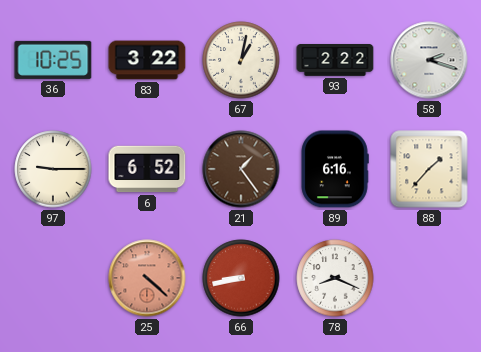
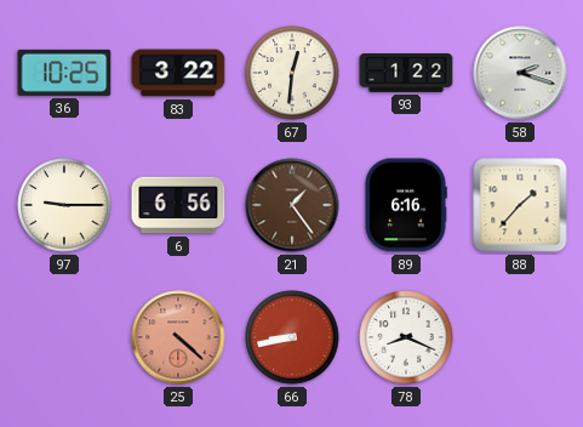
67: 1:02 -> 12:31
93: 2:22 -> 1:22
6: 6:52 -> 6:56
